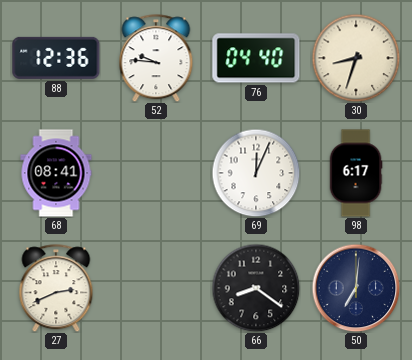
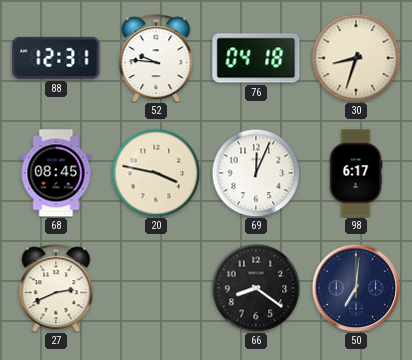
88: 12:36 -> 12:31
76: 04:40 -> 04:18
68: 08:41 -> 08:45
20: none -> 3:47
